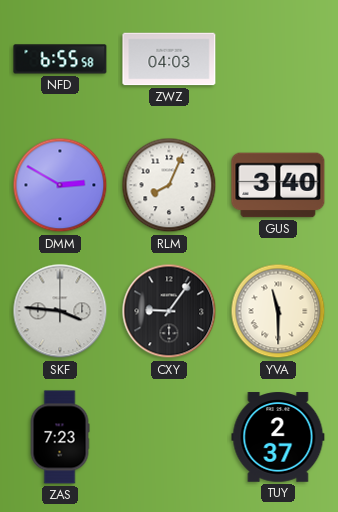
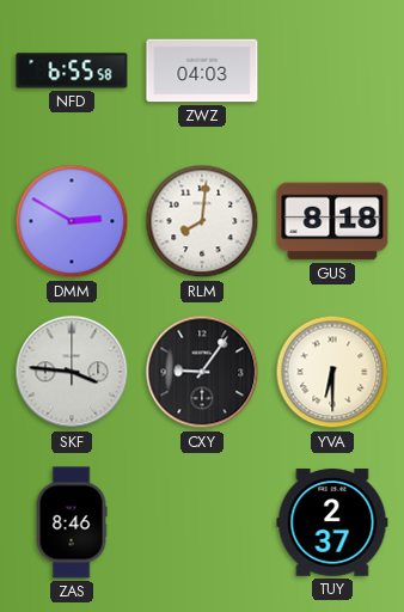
RLM: 8:04 -> 8:01
GUS: 3:40 -> 8:18
YVA: 11:30 -> 6:30
ZAS: 7:23 -> 8:46
